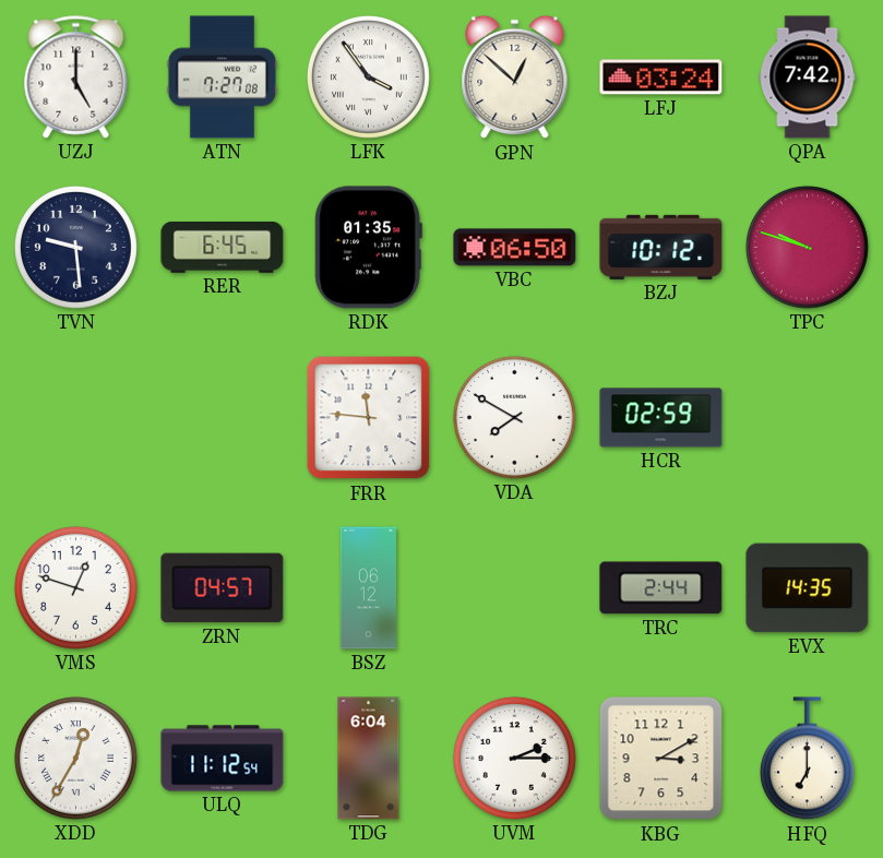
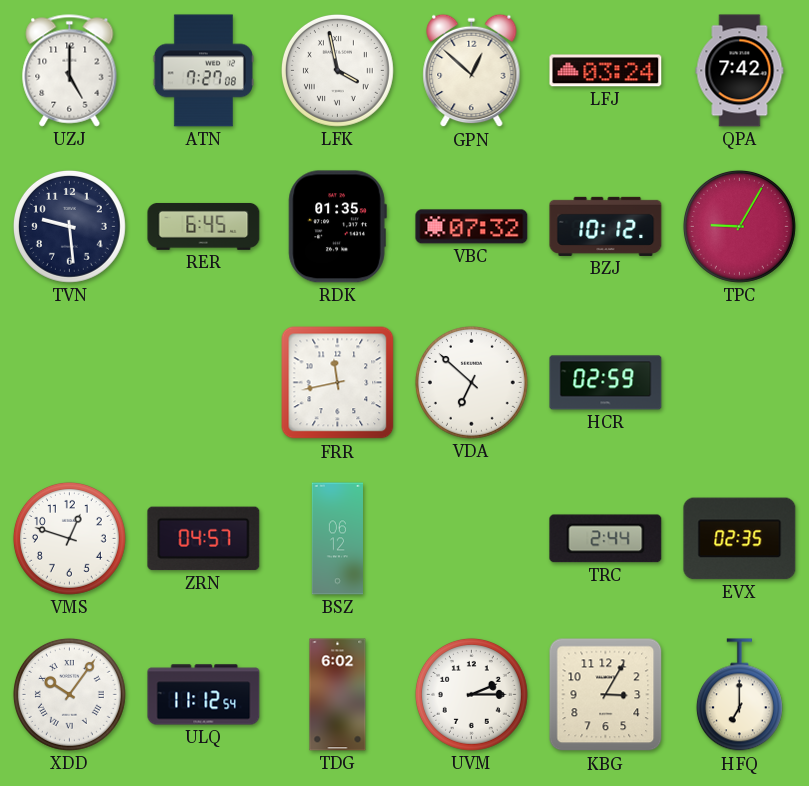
LFK: 3:54 -> 3:58
VBC: 06:50 -> 07:32
TPC: 9:48 -> 9:05
FRR: 11:46 -> 11:43
VDA: 7:50 -> 6:52
EVX: 14:35 -> 02:35
XDD: 12:35 -> 10:06
TDG: 6:04 -> 6:02
KBG: 3:10 -> 3:05
